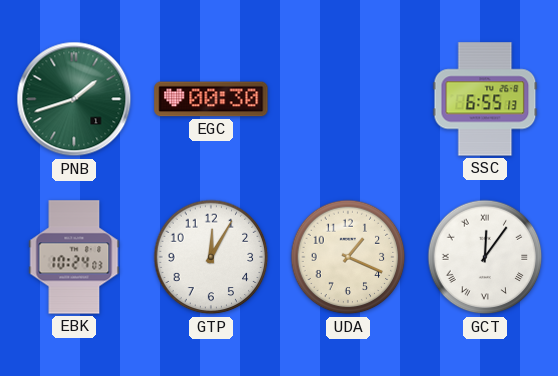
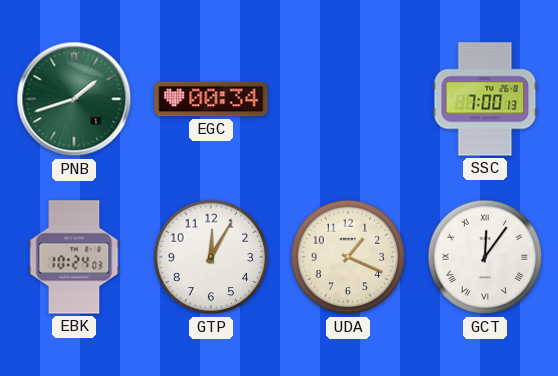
EGC: 00:30 -> 00:34
SSC: 6:55 -> 7:00
